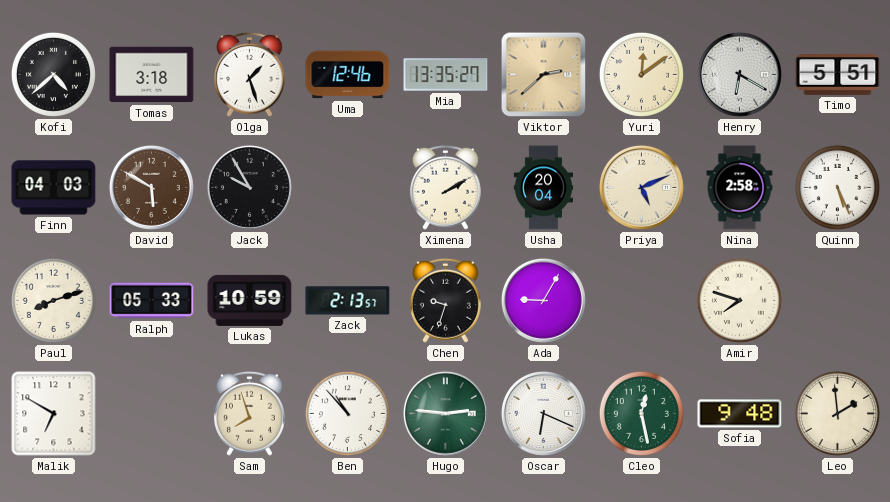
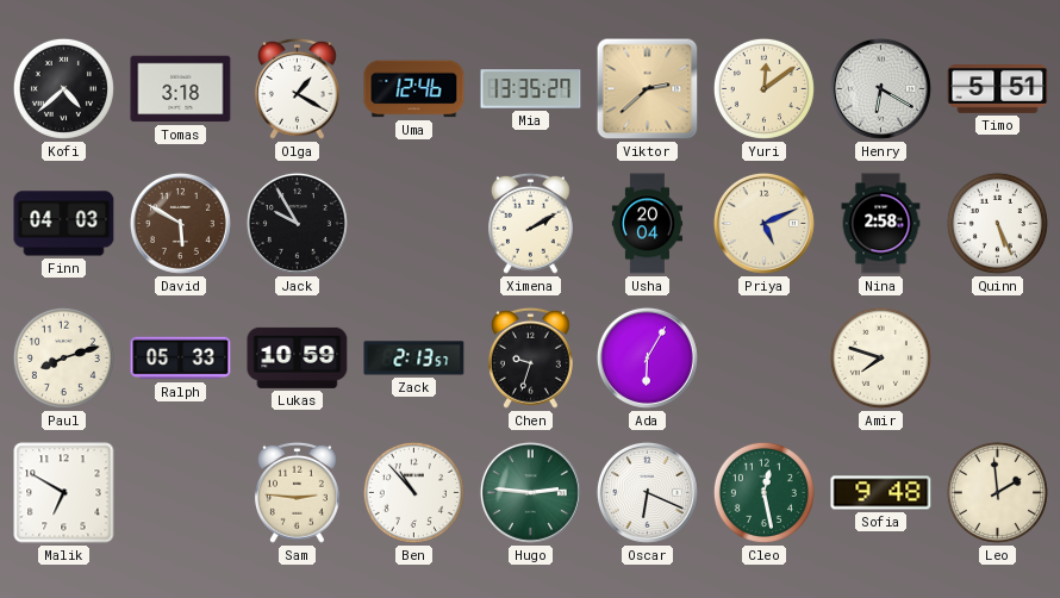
Olga: 1:27 -> 1:20
Ada: 9:05 -> 6:05
Sam: 7:57 -> 2:46
